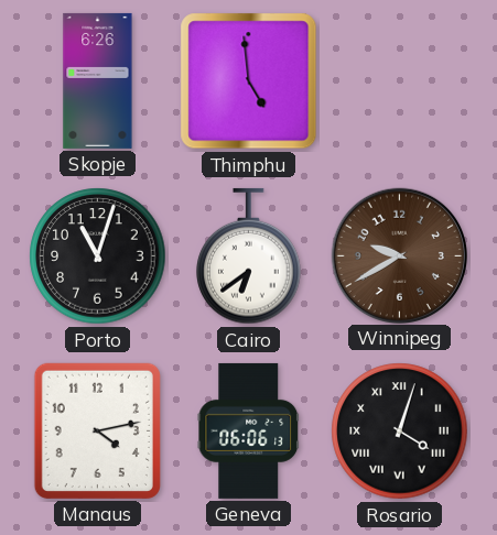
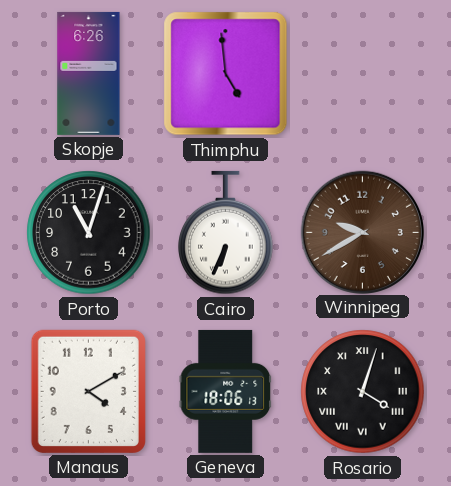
Cairo: 6:39 -> 6:34
Manaus: 4:13 -> 4:10
Geneva: 06:06 -> 18:06
